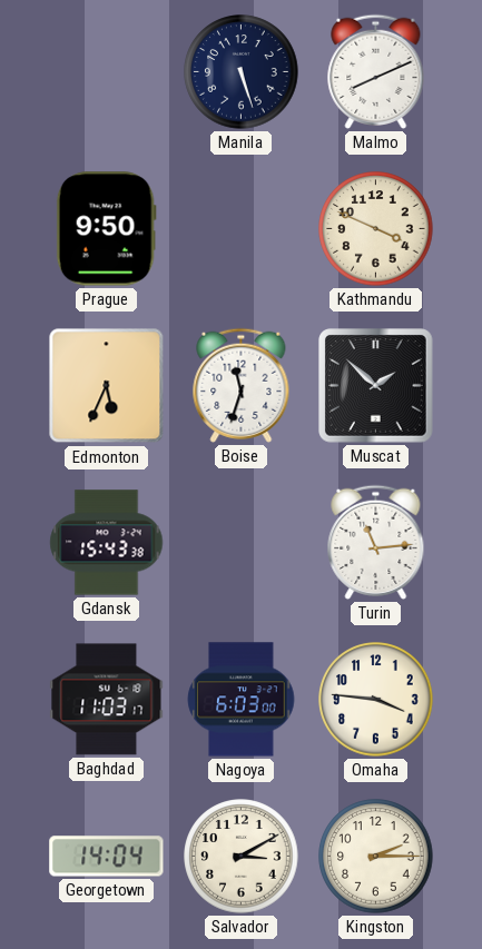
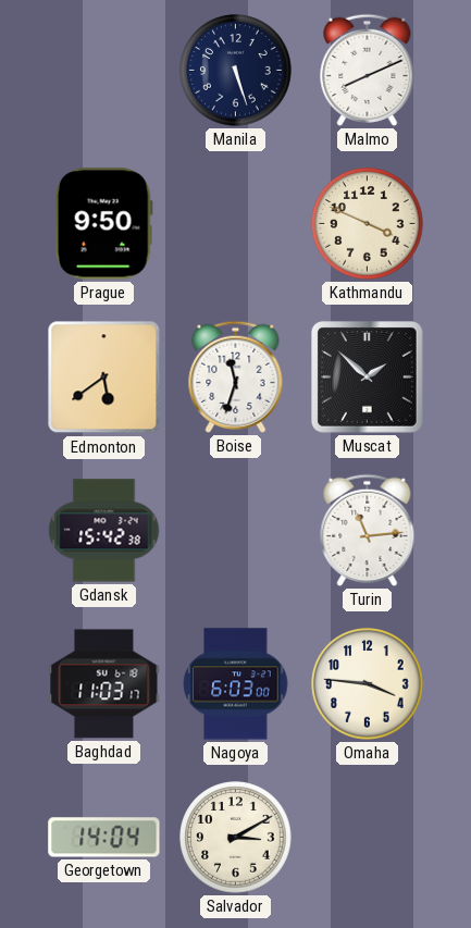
Edmonton: 5:34 -> 5:39
Gdansk: 15:43 -> 15:42
Kingston: 2:15 -> none
